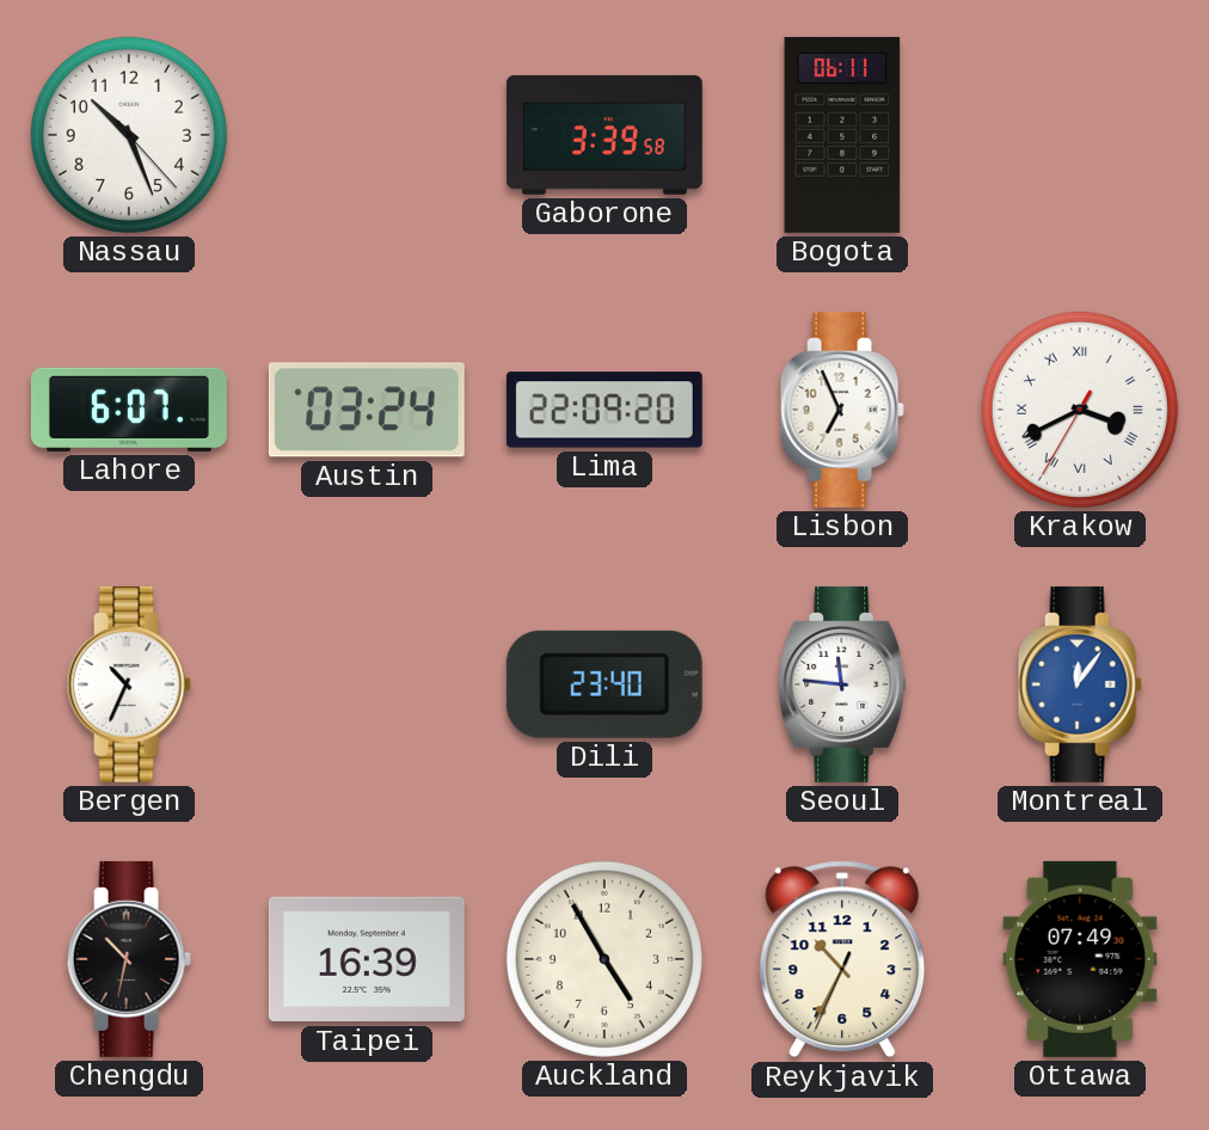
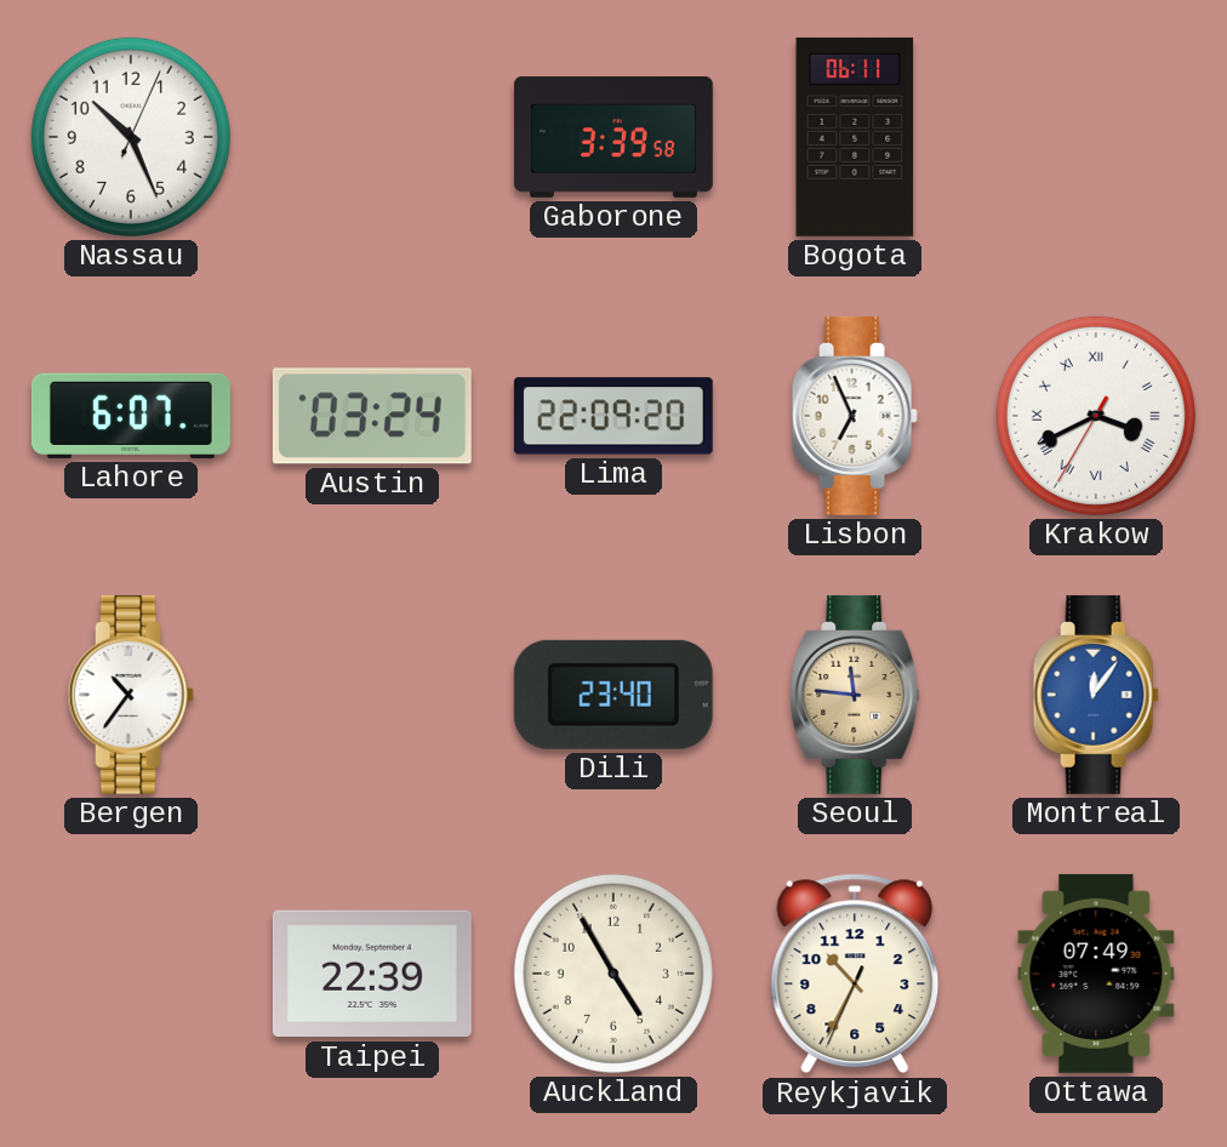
Nassau: 10:26:23 -> 10:26:04
Bergen: 10:34 -> 10:36
Seoul dial: white -> champagne
Chengdu: 10:32 -> none
Taipei: 16:39 -> 22:39
